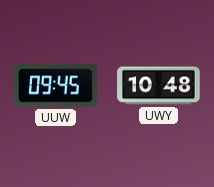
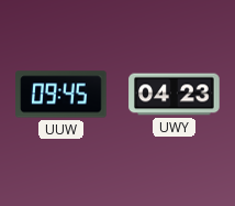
UWY: 10:48 -> 04:23
